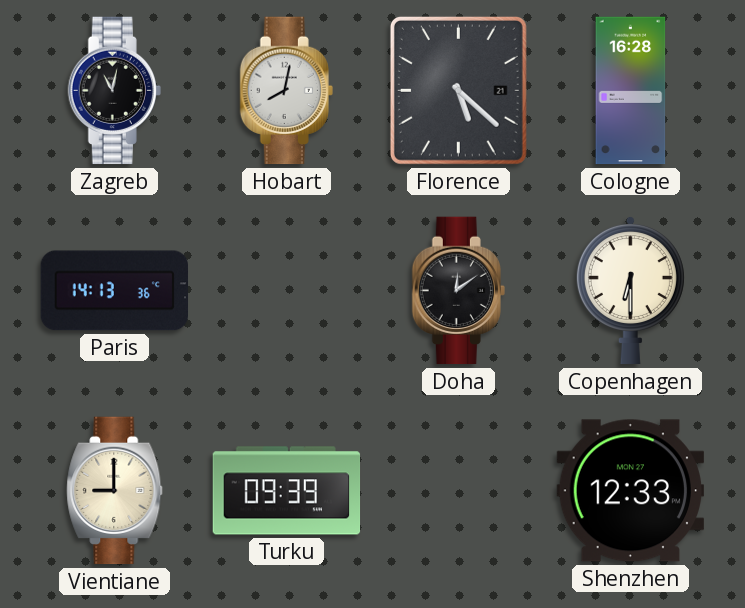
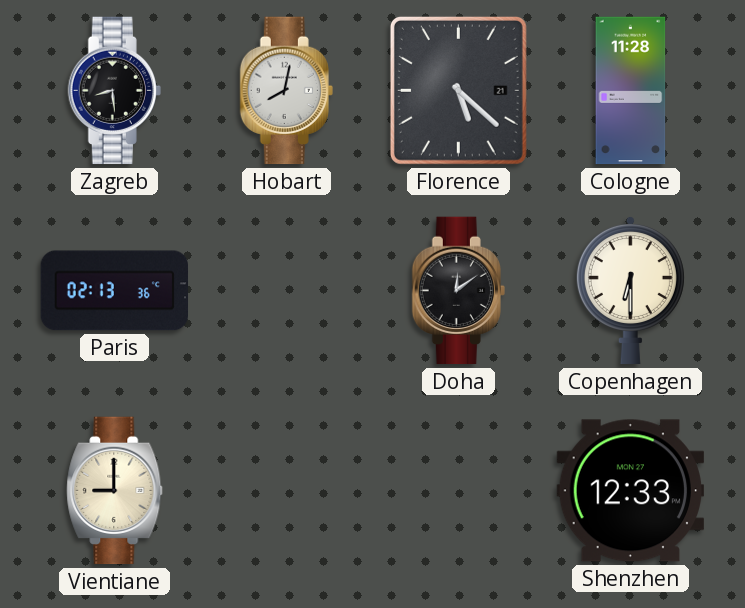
Zagreb: 11:02 -> 8:29
Cologne: 16:28 -> 11:28
Paris: 14:13 -> 02:13
Turku: 09:39 -> none
